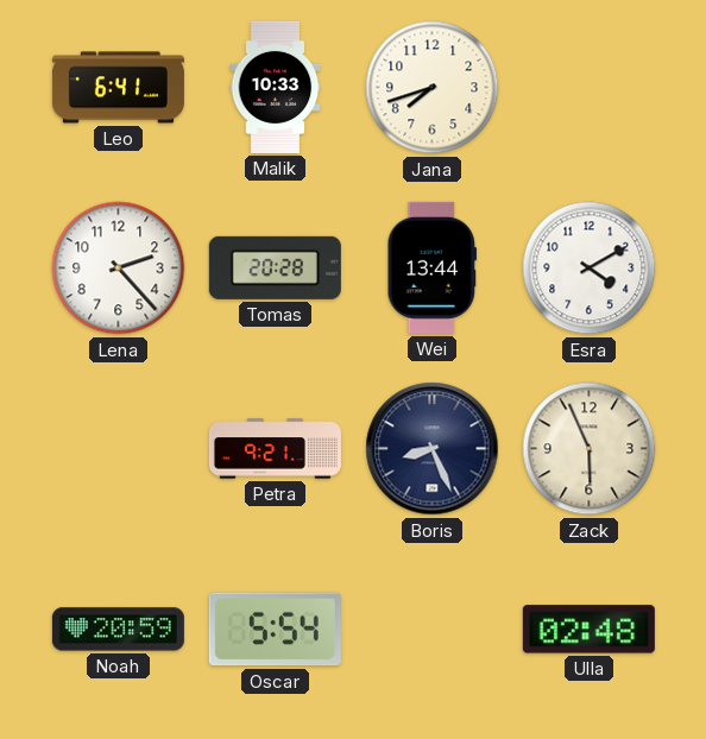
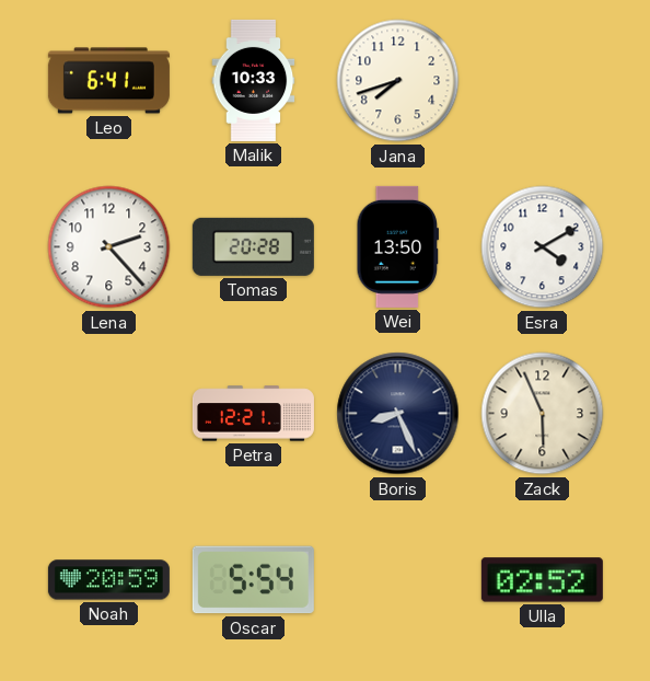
Wei: 13:44 -> 13:50
Petra: 9:21 -> 12:21
Ulla: 02:48 -> 02:52
